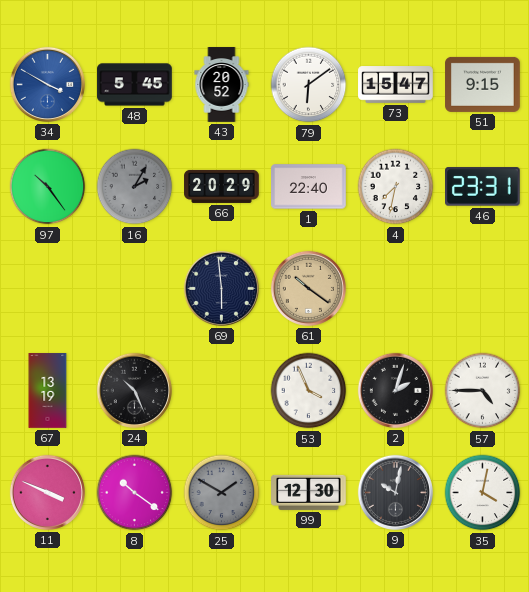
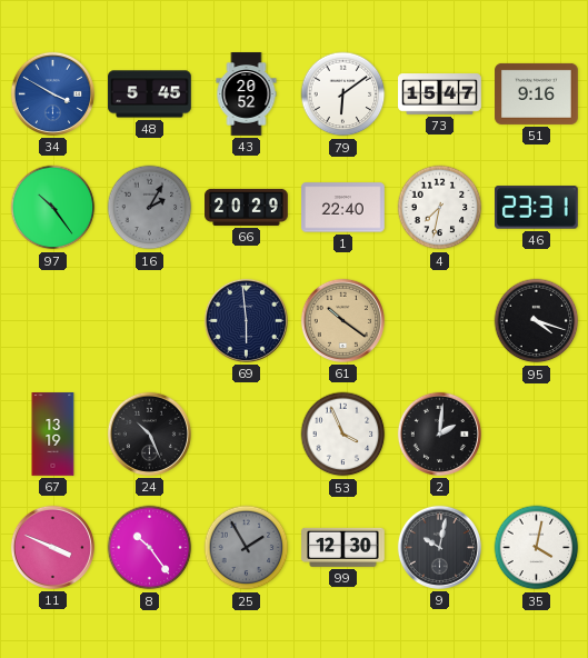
51: 9:15 -> 9:16
95: none -> 4:18
2: 2:03 -> 2:01
57: 4:45 -> none
8: 10:21 -> 10:24
25: 1:50 -> 1:55
